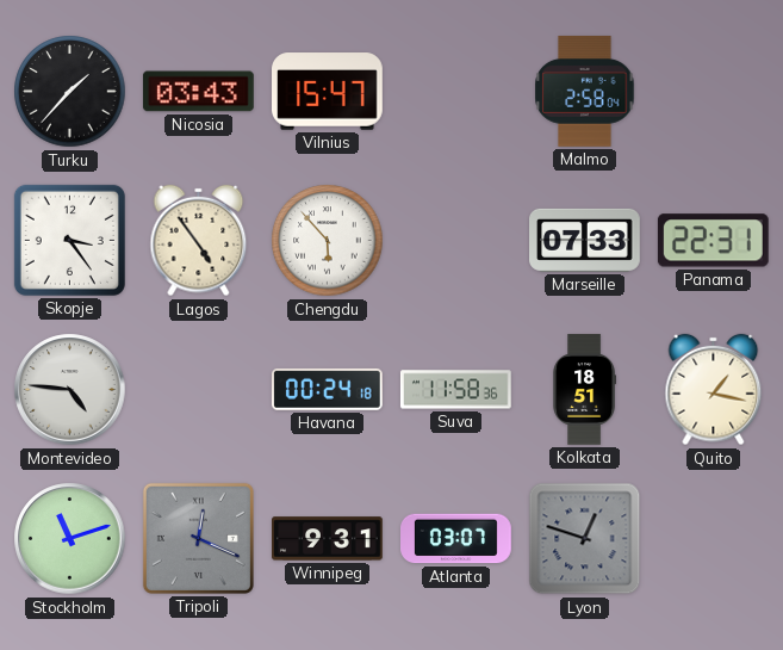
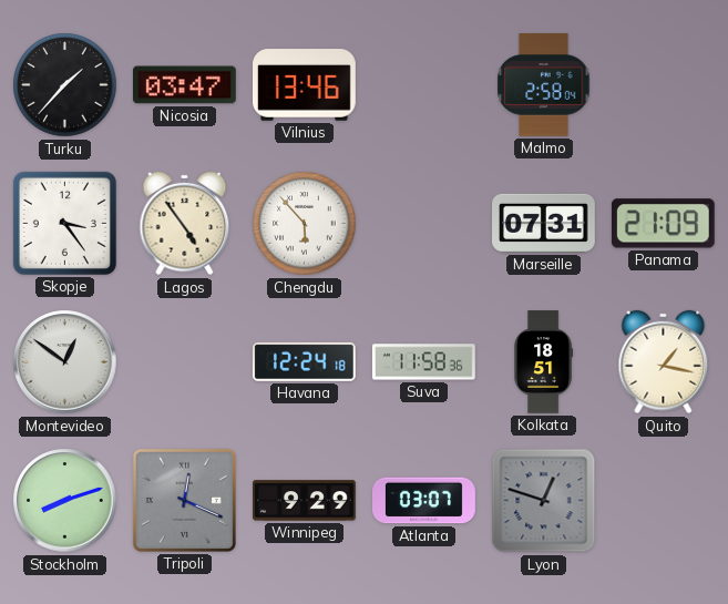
Nicosia: 03:43 -> 03:47
Vilnius: 15:47 -> 13:46
Marseille: 07:33 -> 07:31
Panama: 22:31 -> 21:09
Montevideo: 4:46 -> 12:51
Havana: 00:24 -> 12:24
Stockholm: 11:12 -> 8:12
Winnipeg: 9:31 -> 9:29
